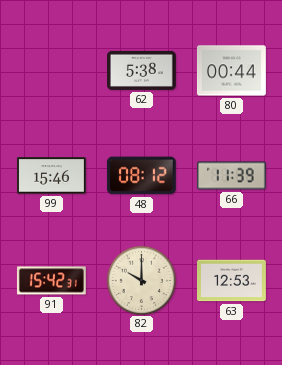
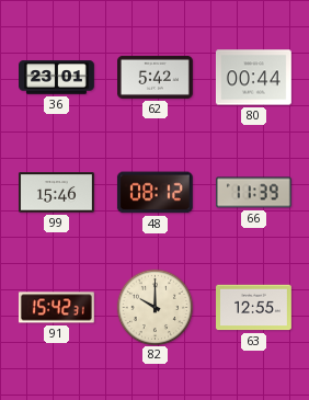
36: none -> 23:01
62: 5:38 -> 5:42
63: 12:53 -> 12:55
